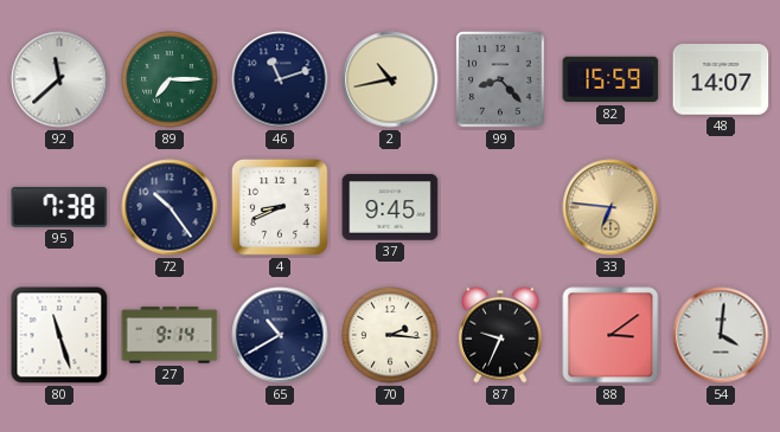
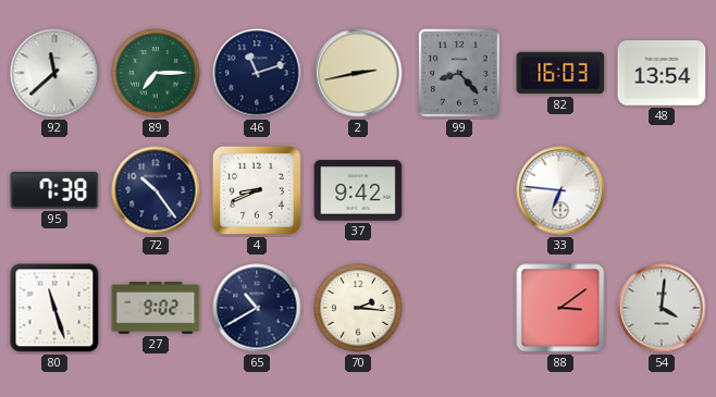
2: 10:43 -> 2:43
82: 15:59 -> 16:03
48: 14:07 -> 13:54
37: 9:45 -> 9:42
33 dial: champagne -> white
27: 9:14 -> 9:02
87: 9:34 -> none
